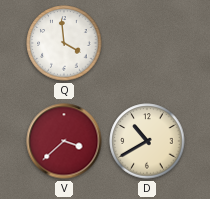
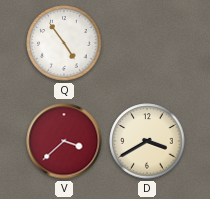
Q: 3:59 -> 4:54
D: 10:40 -> 3:40
